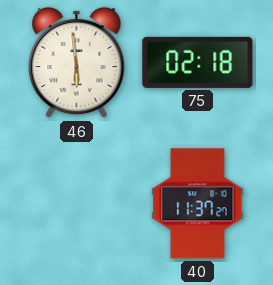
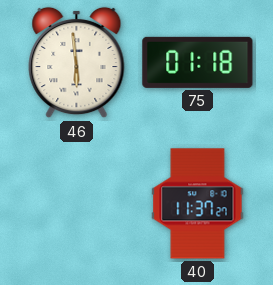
75: 02:18 -> 01:18
